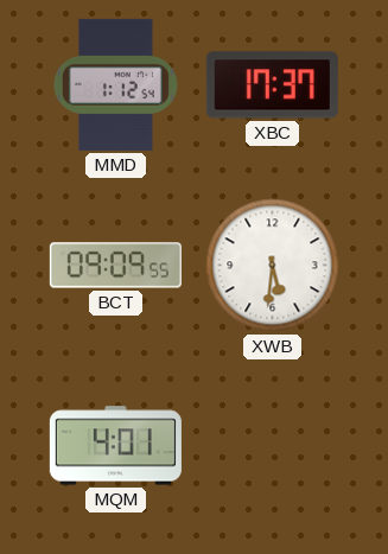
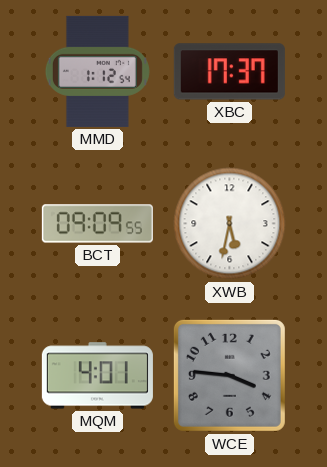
XWB: 5:31 -> 5:32
WCE: none -> 3:46
